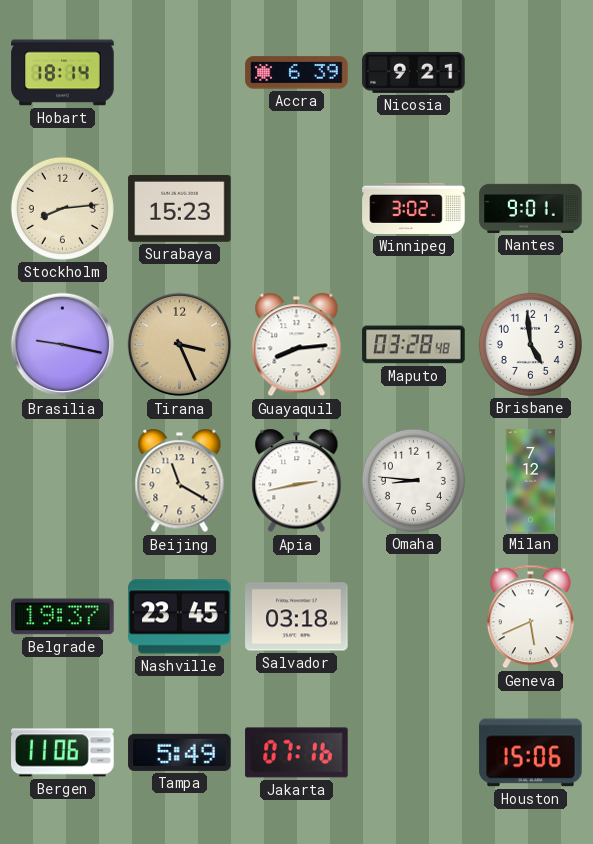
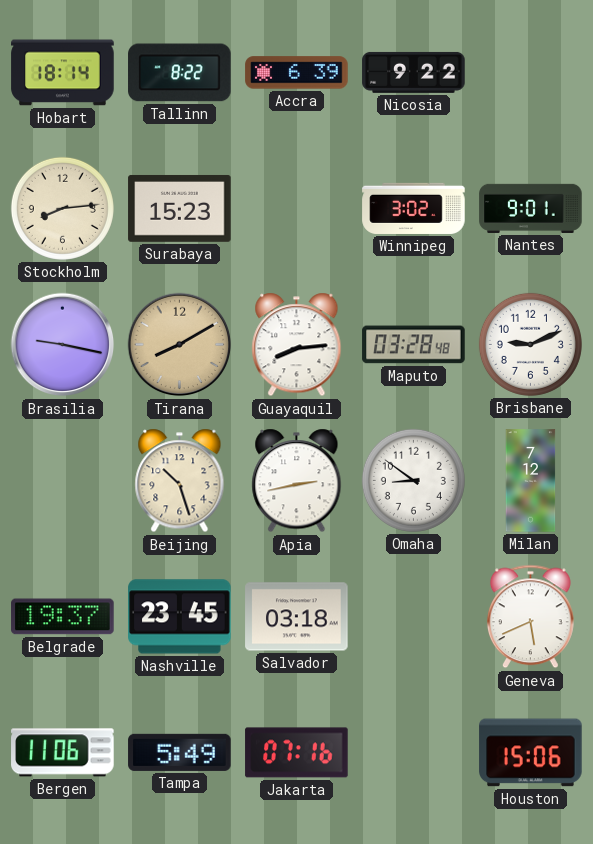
Tallinn: none -> 8:22
Nicosia: 9:21 -> 9:22
Tirana: 3:26 -> 8:10
Brisbane: 4:59 -> 9:11
Beijing: 11:20 -> 10:27
Omaha: 8:46 -> 8:51
